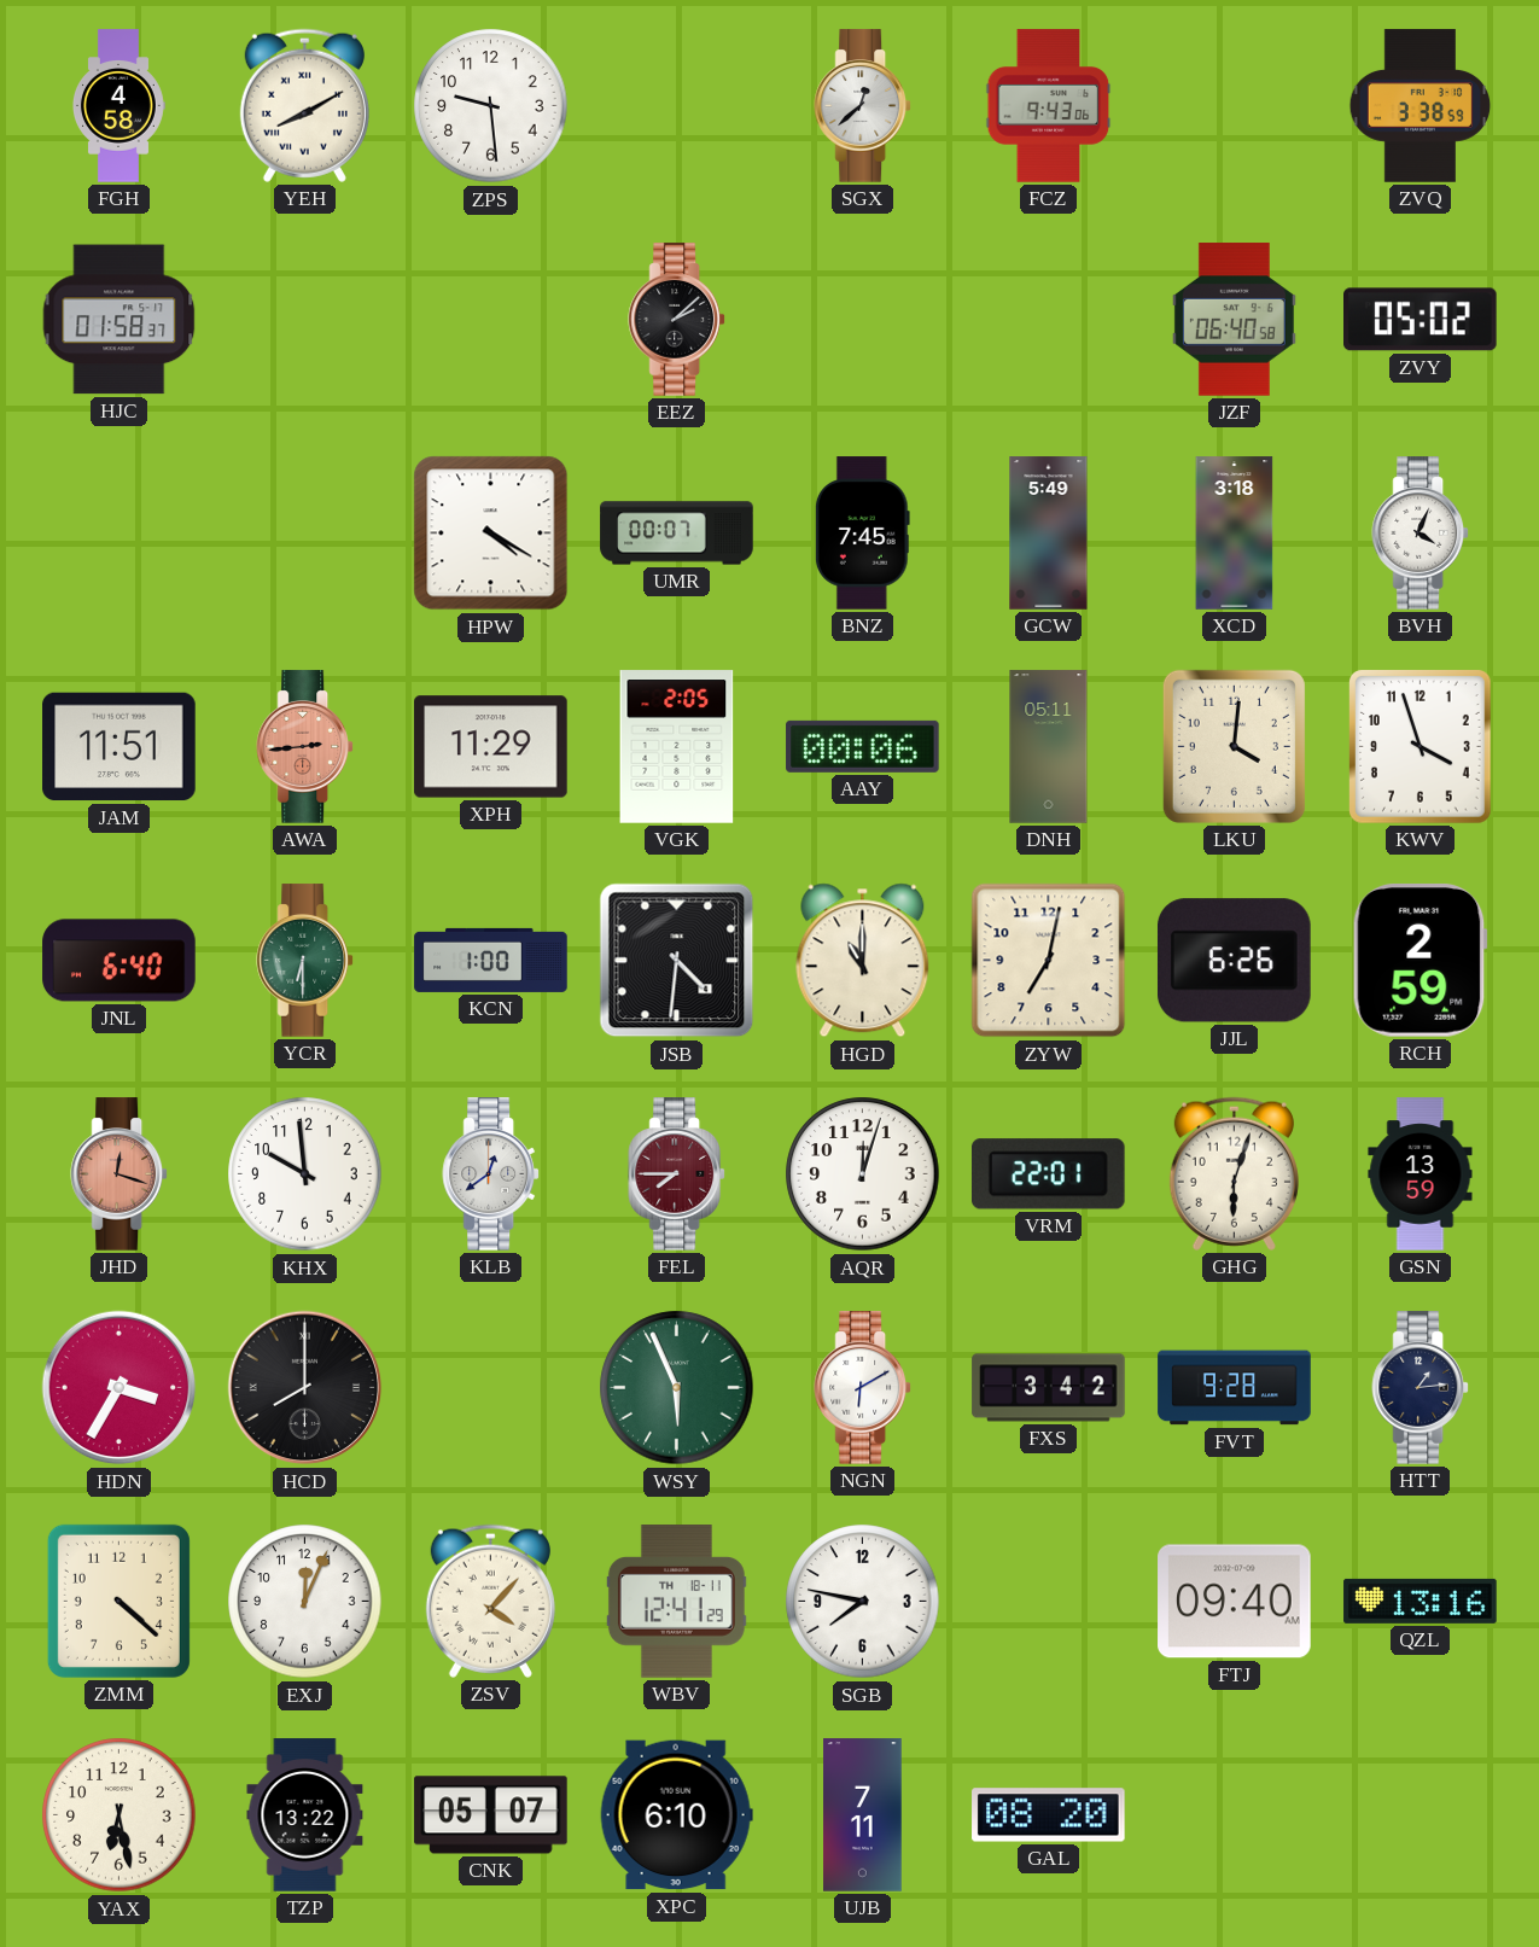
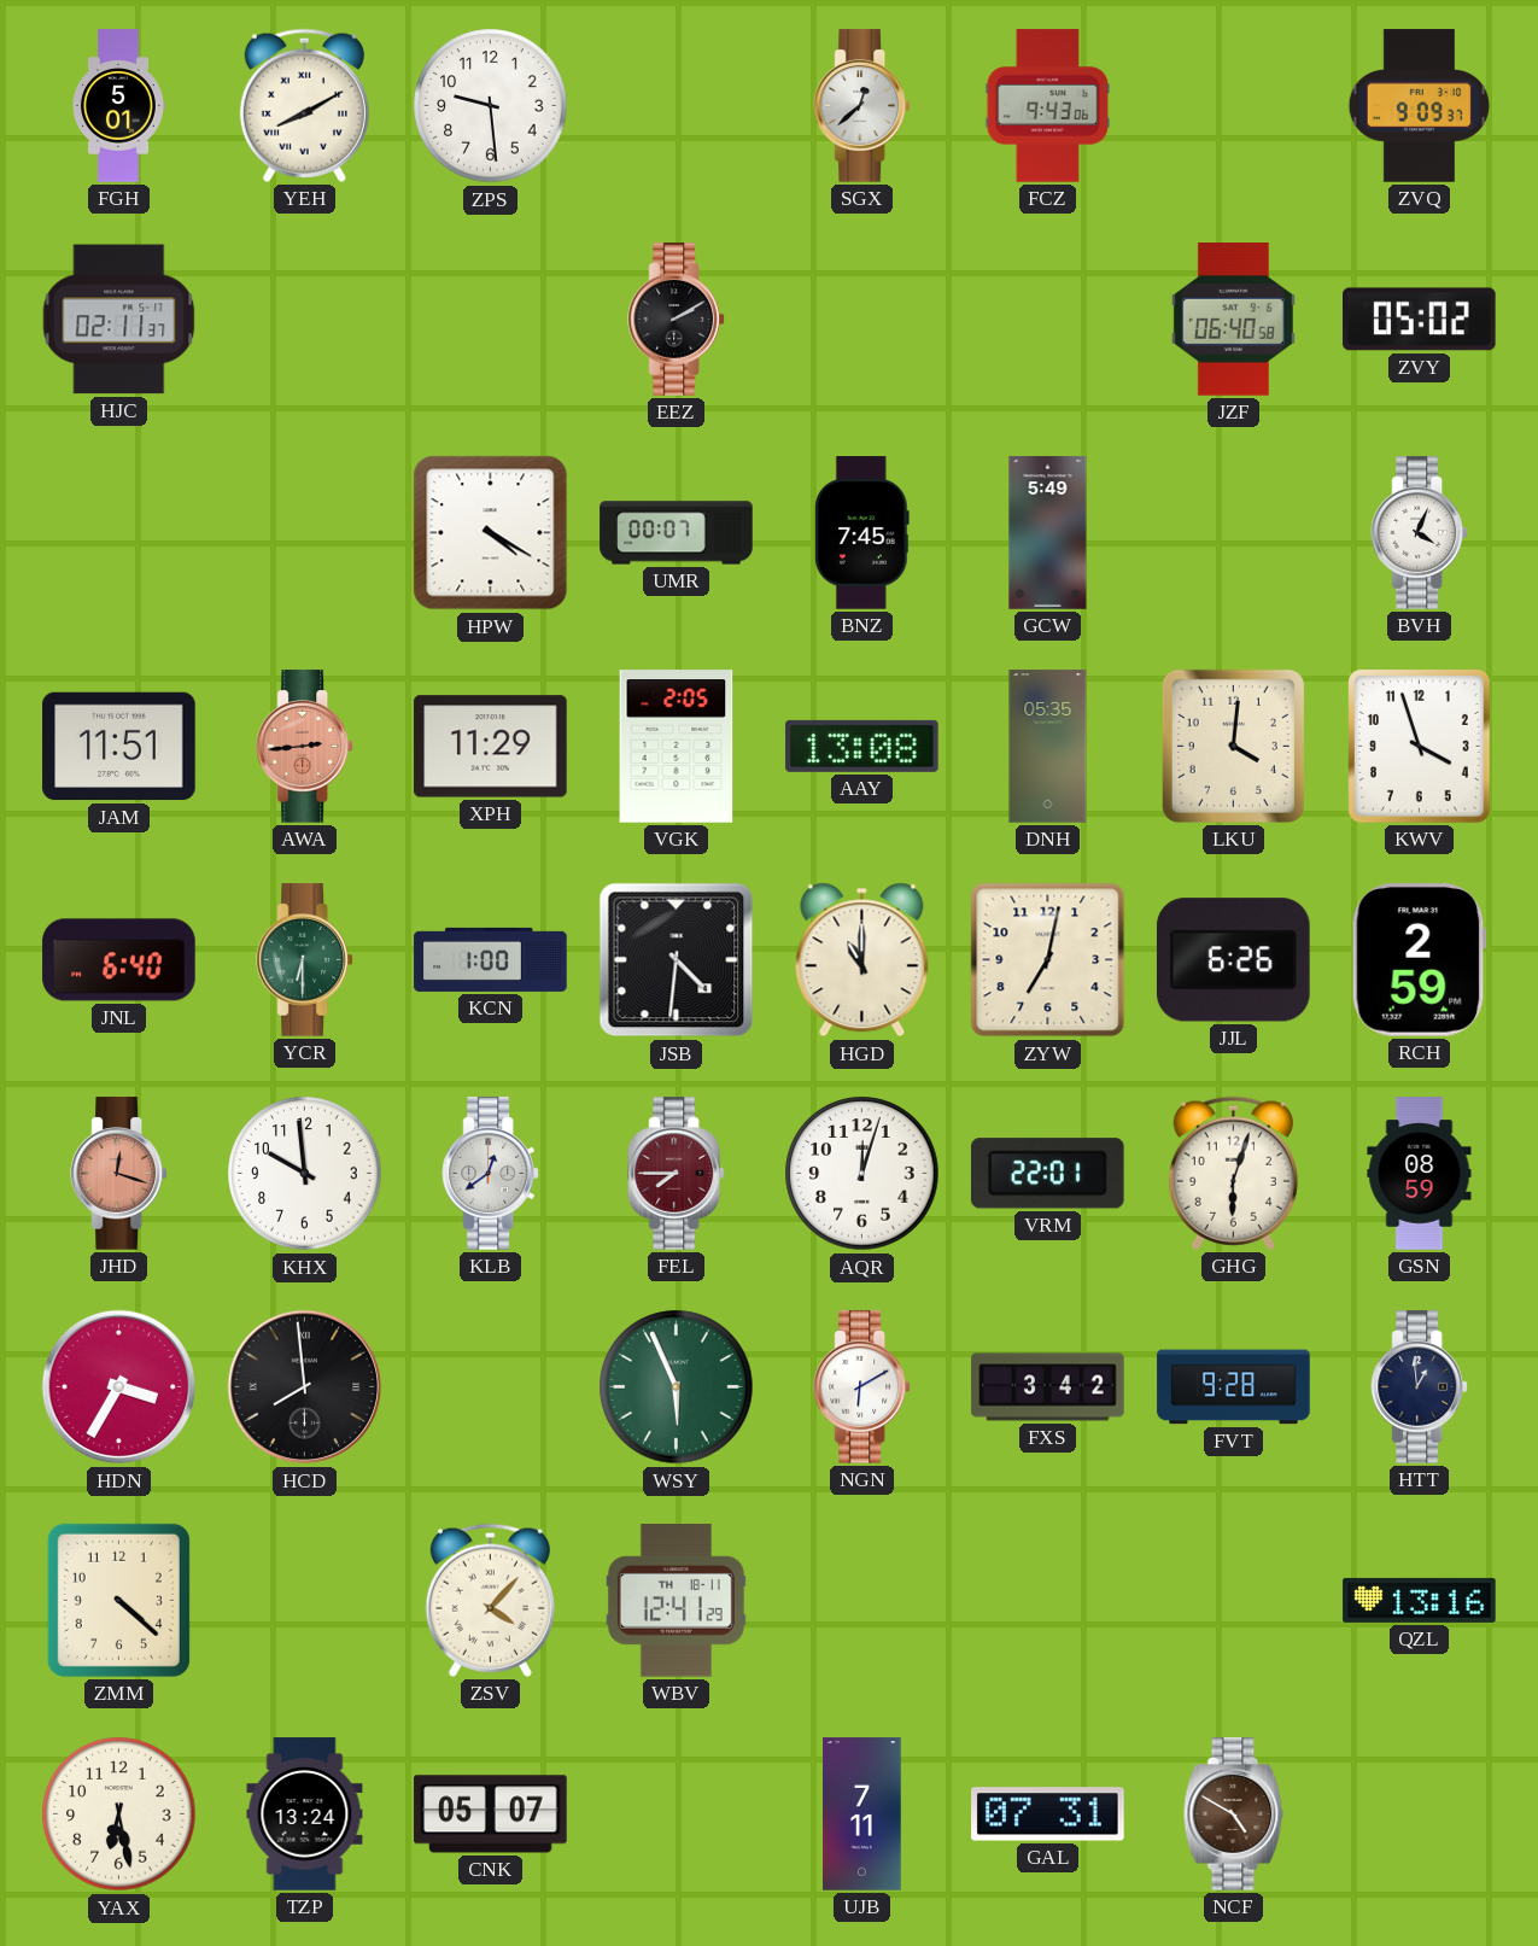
FGH: 4:58 -> 5:01
ZVQ: 3:38 -> 9:09
HJC: 01:58 -> 02:11
EEZ: 2:08 -> 2:10
XCD: 3:18 -> none
AAY: 00:06 -> 13:08
DNH: 05:11 -> 05:35
GSN: 13:59 -> 08:59
HCD: 8:00 -> 7:59
HTT: 1:14 -> 12:59
EXJ: 12:04 -> none
SGB: 7:47 -> none
FTJ: 09:40 -> none
TZP: 13:22 -> 13:24
XPC: 6:10 -> none
GAL: 08:20 -> 07:31
NCF: none -> 4:50
